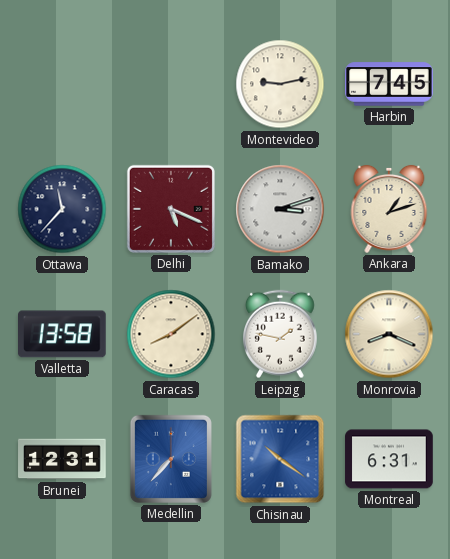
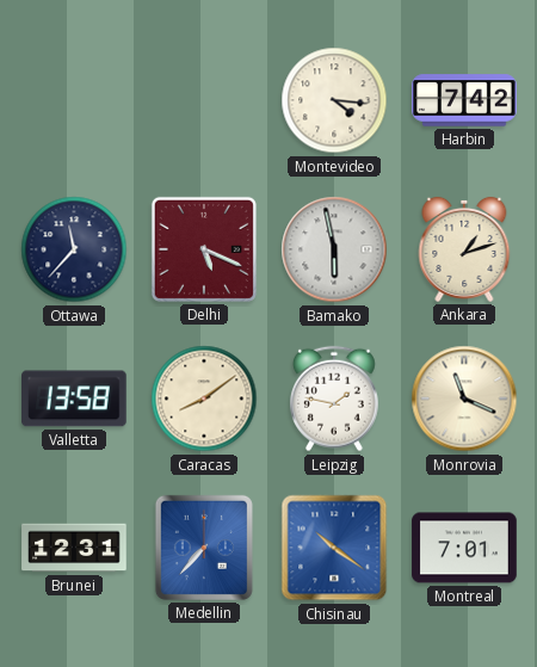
Montevideo: 9:13 -> 4:16
Harbin: 7:45 -> 7:42
Bamako: 3:12 -> 5:58
Monrovia: 8:19 -> 11:19
Montreal: 6:31 -> 7:01
